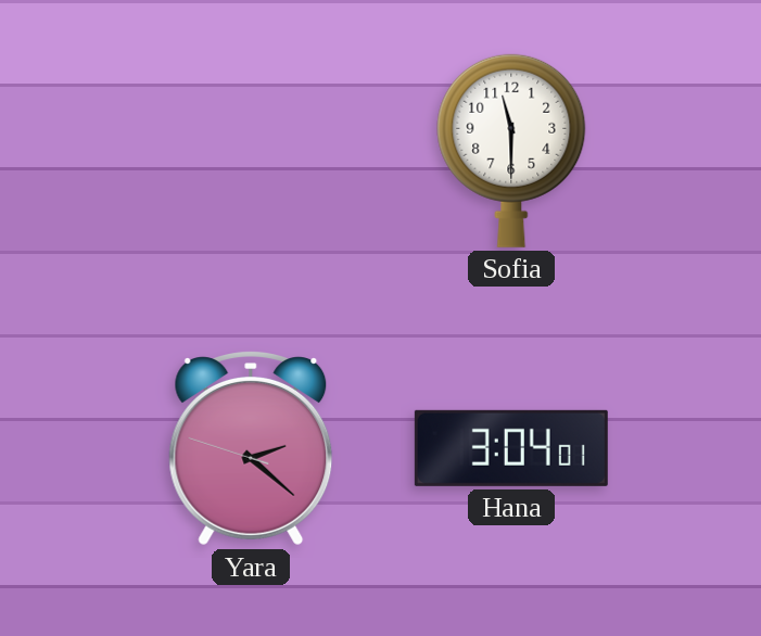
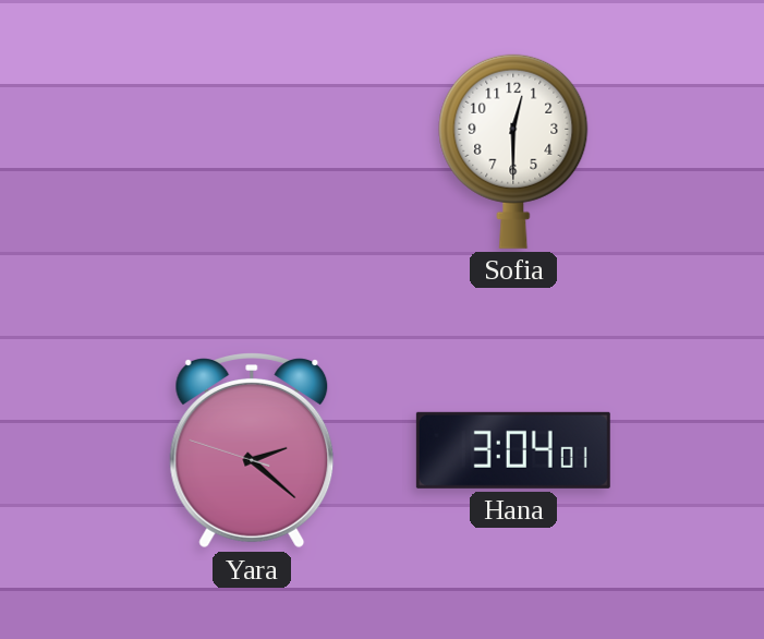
Sofia: 11:30 -> 12:30
